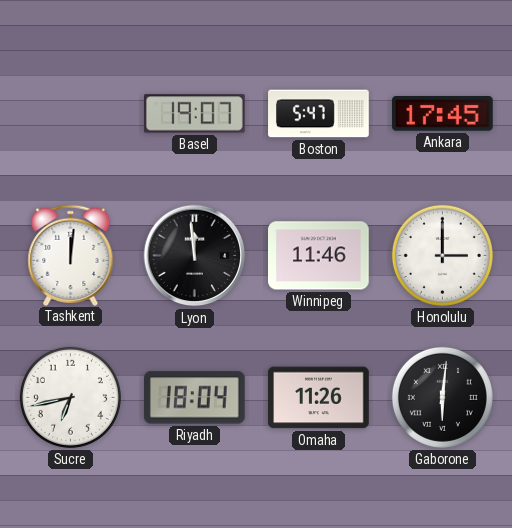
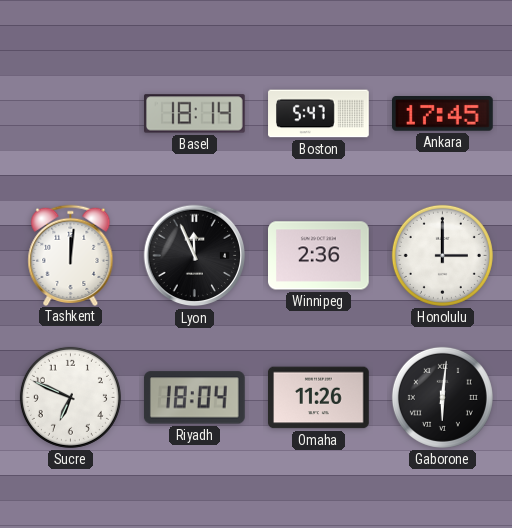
Basel: 19:07 -> 18:14
Lyon: 11:59 -> 11:56
Winnipeg: 11:46 -> 2:36
Sucre: 6:43 -> 6:49
